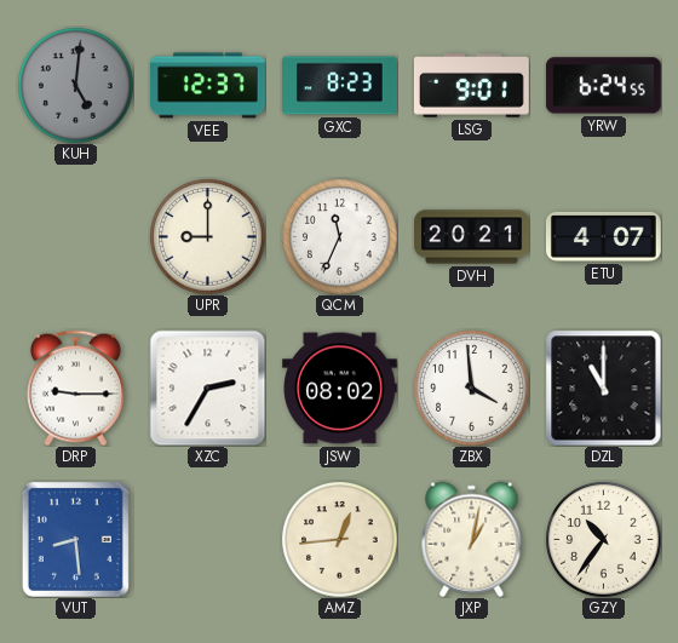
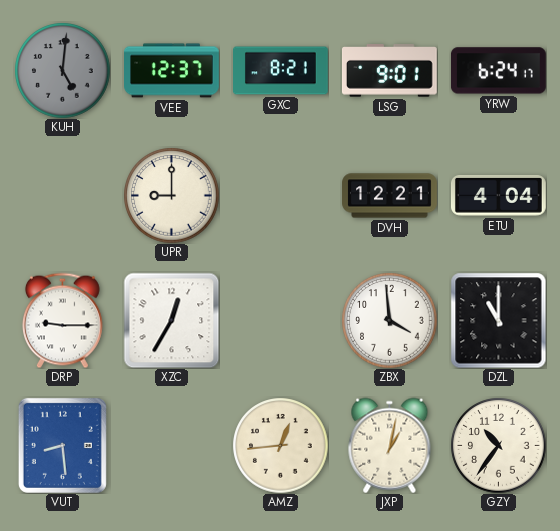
GXC: 8:23 -> 8:21
YRW: 6:24:55 -> 6:24:17
QCM: 11:34 -> none
DVH: 20:21 -> 12:21
ETU: 4:07 -> 4:04
XZC: 2:35 -> 12:35
JSW: 08:02 -> none
